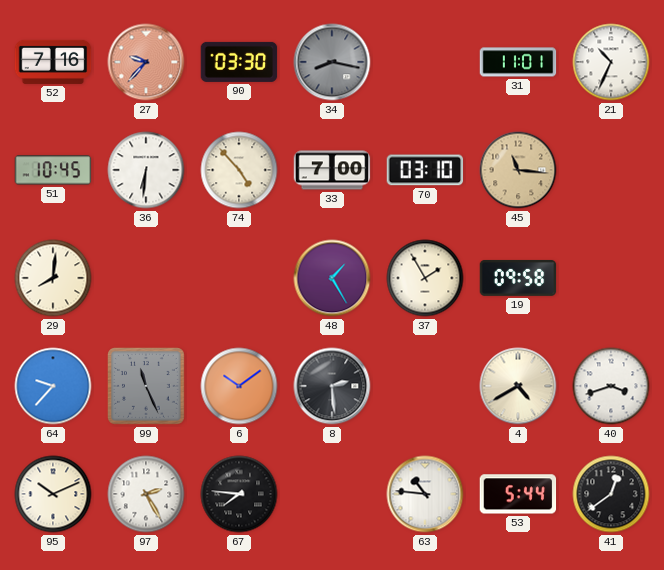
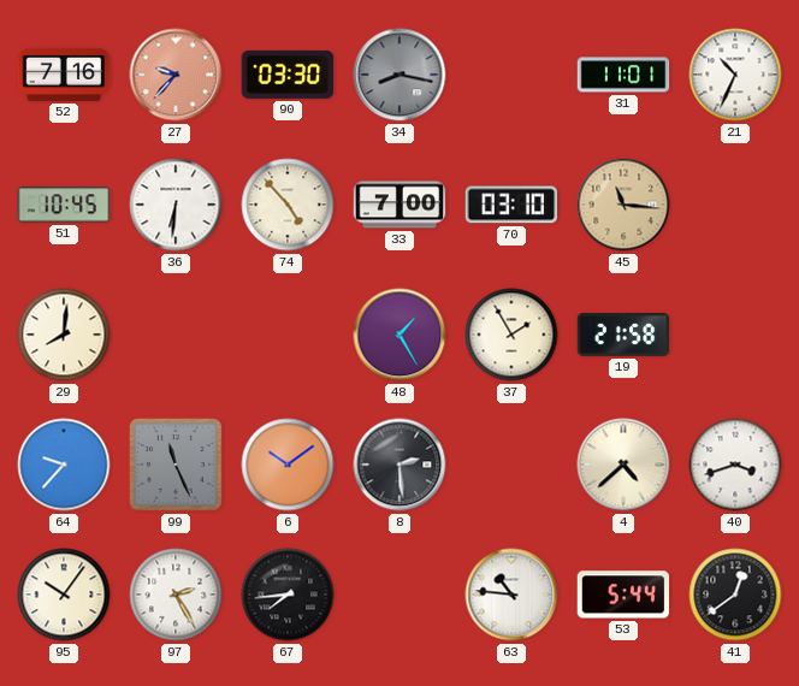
19: 09:58 -> 21:58
4: 4:40 -> 4:38
95: 10:11 -> 10:06
67: 7:46 -> 7:44
